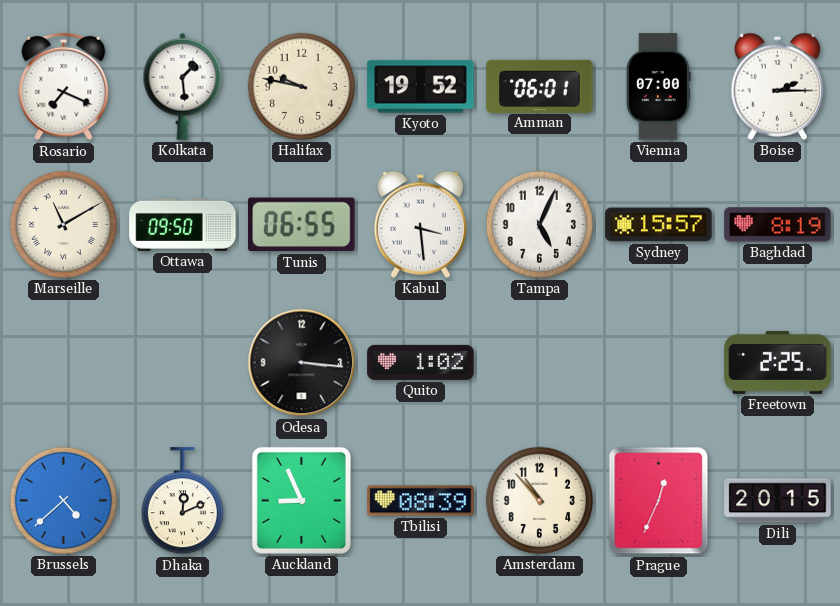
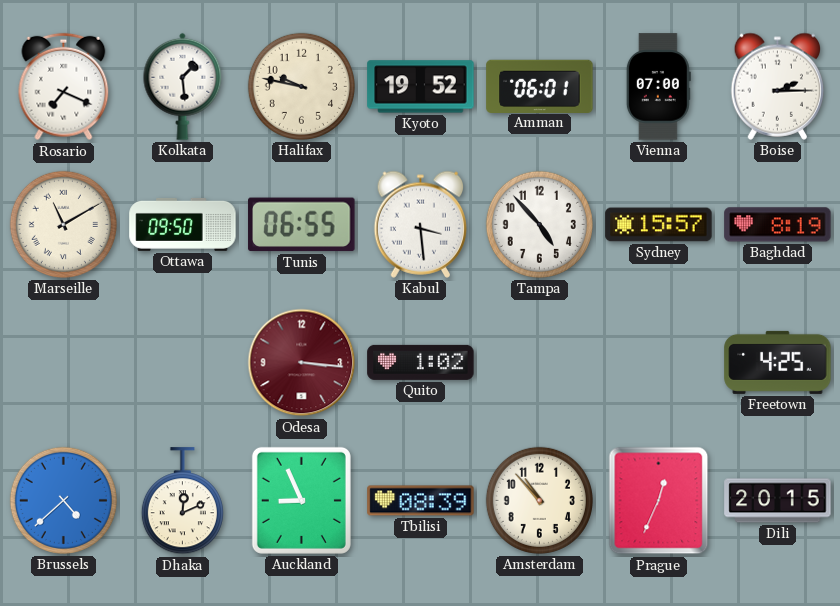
Tampa: 5:04 -> 4:53
Odesa dial: black -> burgundy
Freetown: 2:25 -> 4:25
